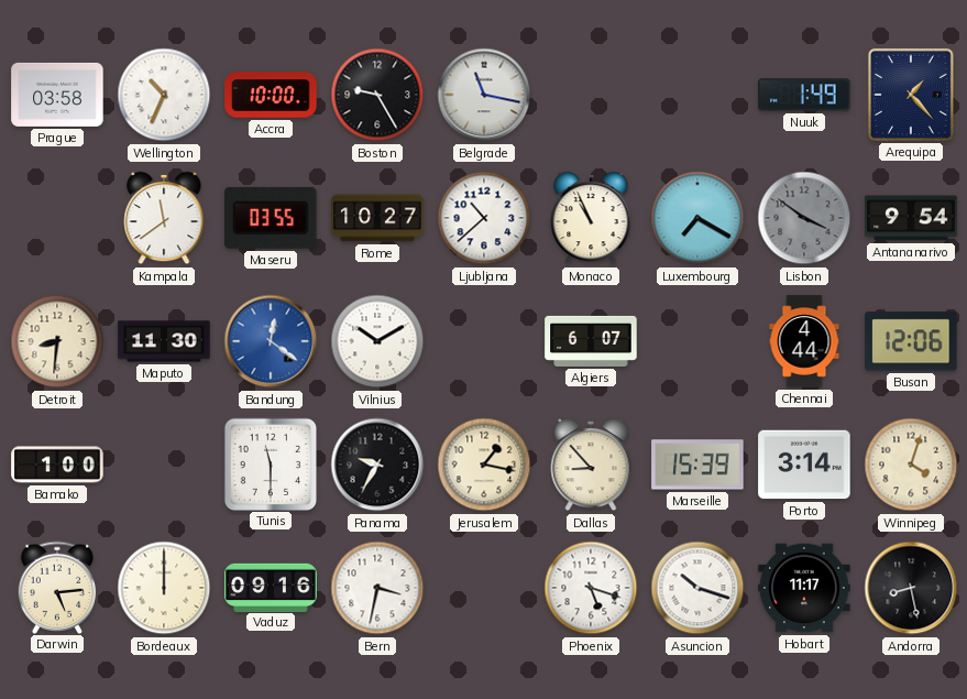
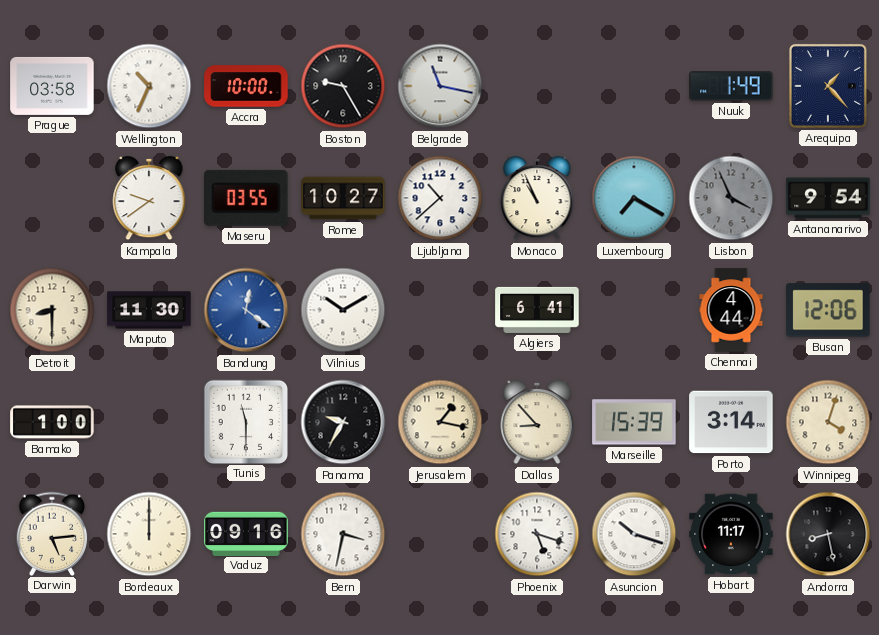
Kampala: 11:39 -> 9:39
Lisbon: 3:51 -> 3:56
Detroit: 8:31 -> 8:30
Algiers: 6:07 -> 6:41
